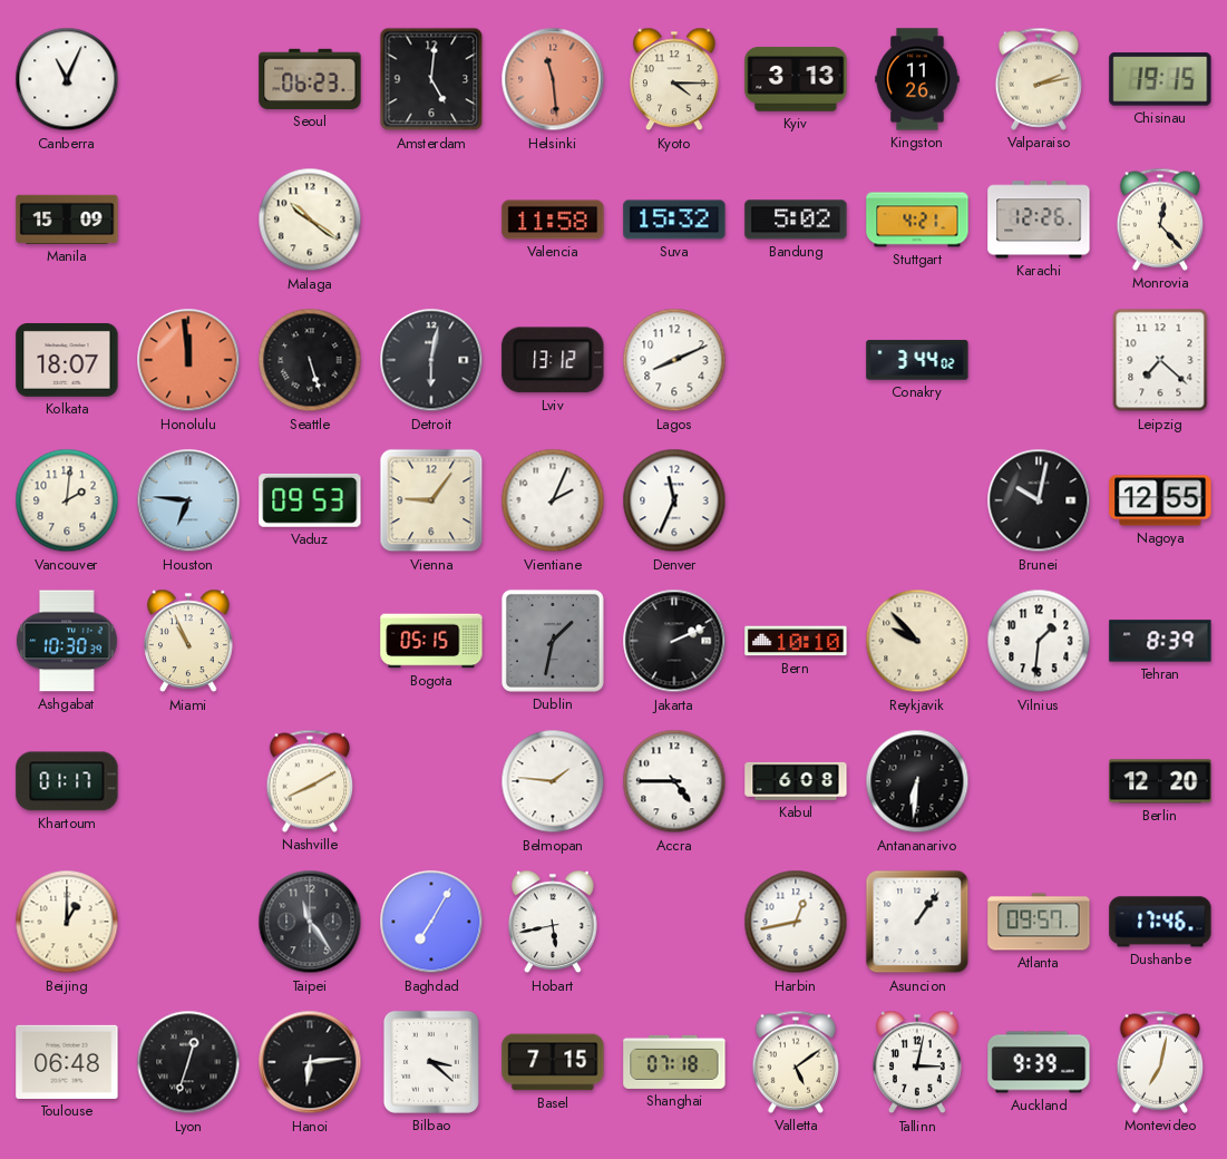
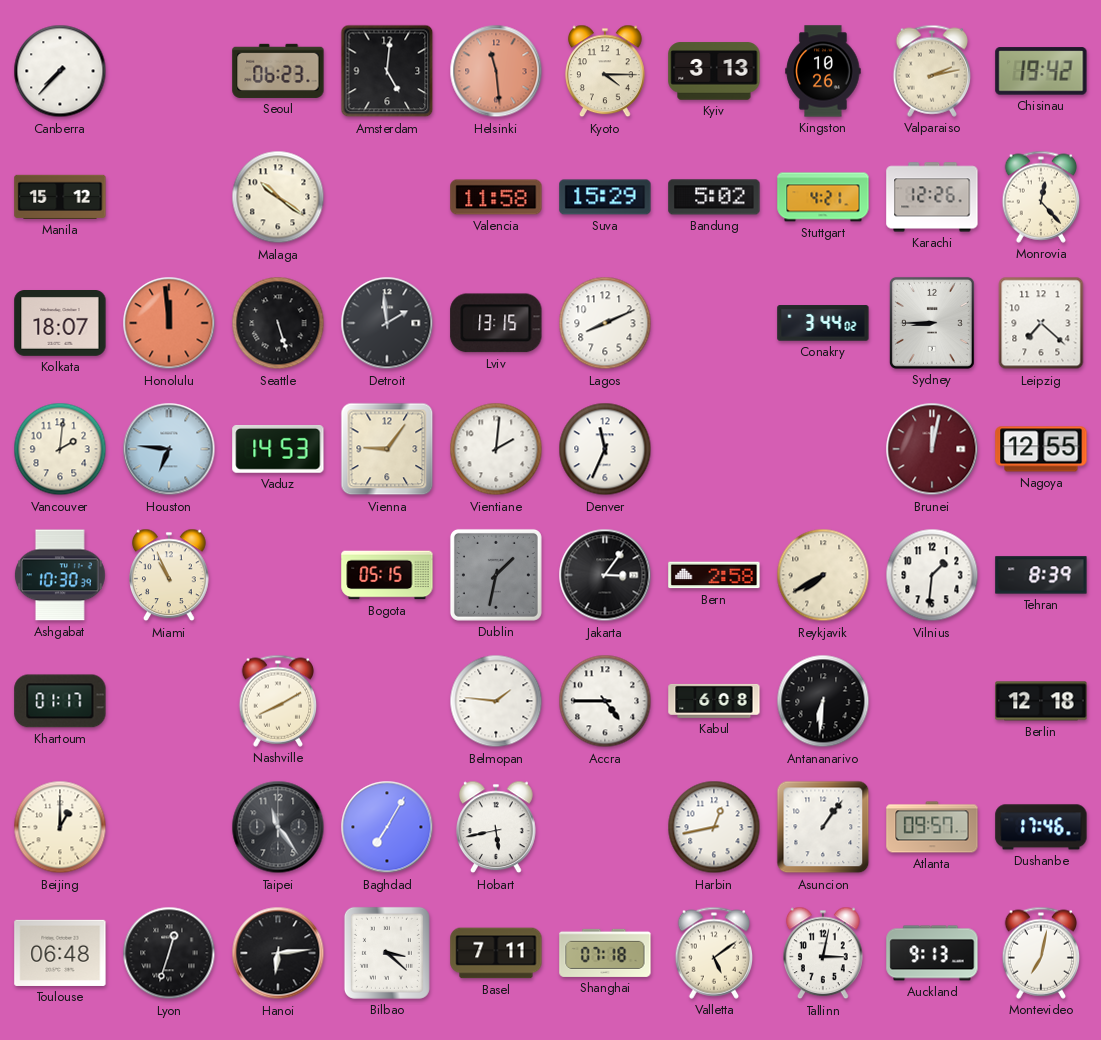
Canberra: 11:04 -> 7:37
Kingston: 11:26 -> 10:26
Chisinau: 19:15 -> 19:42
Manila: 15:09 -> 15:12
Suva: 15:32 -> 15:29
Detroit: 6:02 -> 1:59
Lviv: 13:12 -> 13:15
Sydney: none -> 8:45
Vaduz: 09:53 -> 14:53
Vientiane: 2:04 -> 2:01
Brunei: 10:02 -> 12:02
Brunei dial: black -> burgundy
Jakarta: 2:11 -> 3:06
Bern: 10:10 -> 2:58
Reykjavik: 9:53 -> 7:40
Berlin: 12:20 -> 12:18
Basel: 7:15 -> 7:11
Auckland: 9:39 -> 9:13
